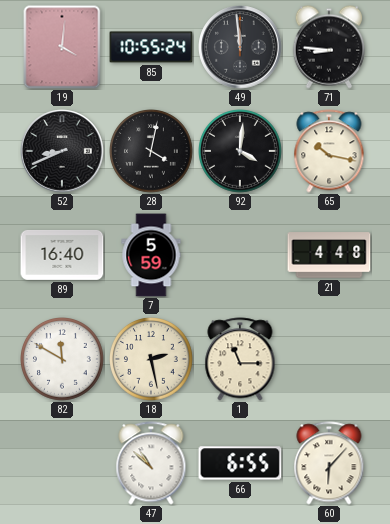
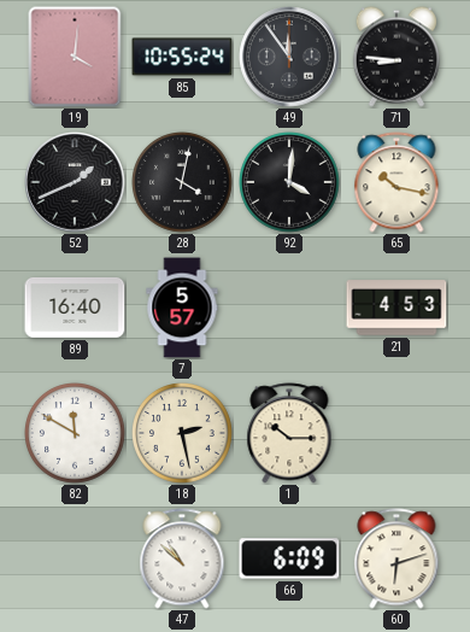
49: 11:59 -> 11:54
52: 8:41 -> 1:41
7: 5:59 -> 5:57
21: 4:48 -> 4:53
1: 11:15 -> 10:15
66: 6:55 -> 6:09
60: 6:07 -> 6:12
